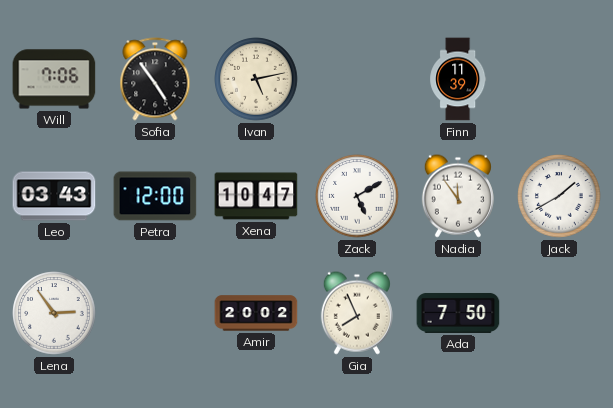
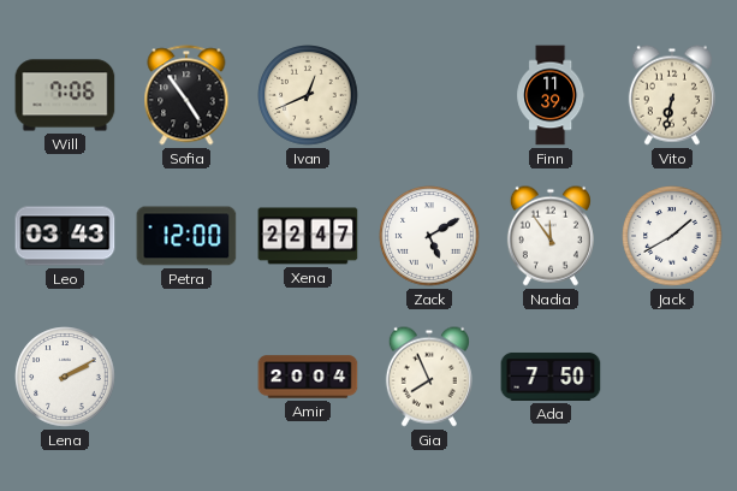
Ivan: 5:13 -> 12:41
Vito: none -> 6:32
Xena: 10:47 -> 22:47
Lena: 2:54 -> 2:10
Amir: 20:02 -> 20:04
